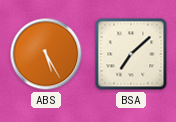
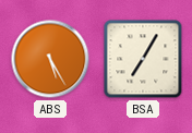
BSA: 7:08 -> 7:05
